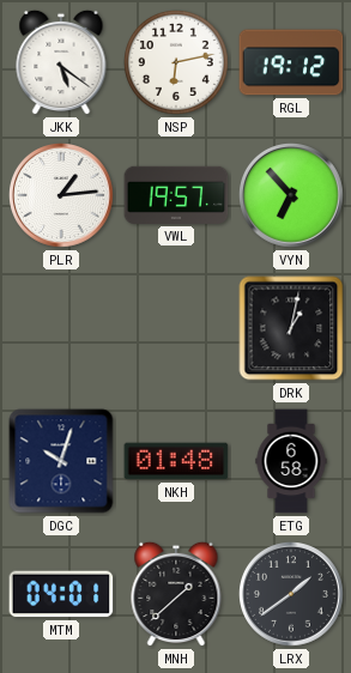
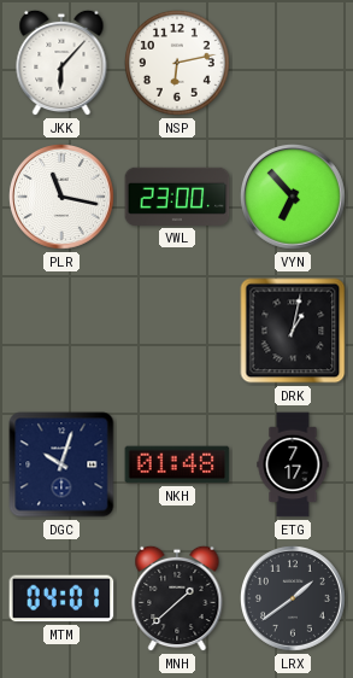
JKK: 5:21 -> 6:07
RGL: 19:12 -> none
PLR: 1:14 -> 11:17
VWL: 19:57 -> 23:00
ETG: 6:58 -> 7:17
